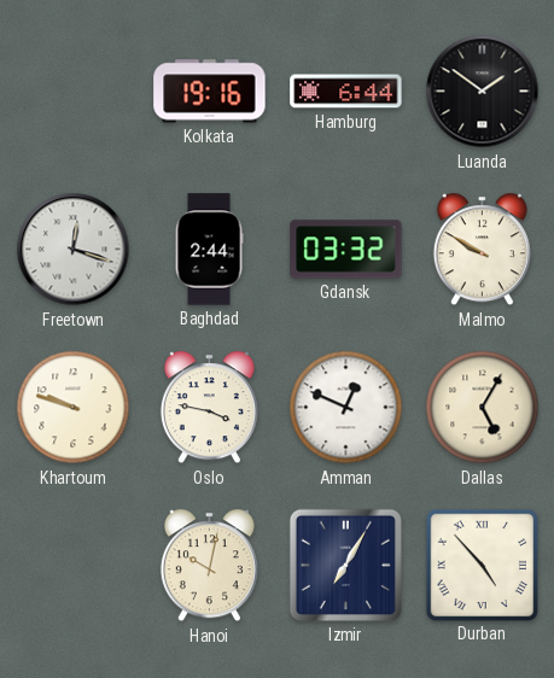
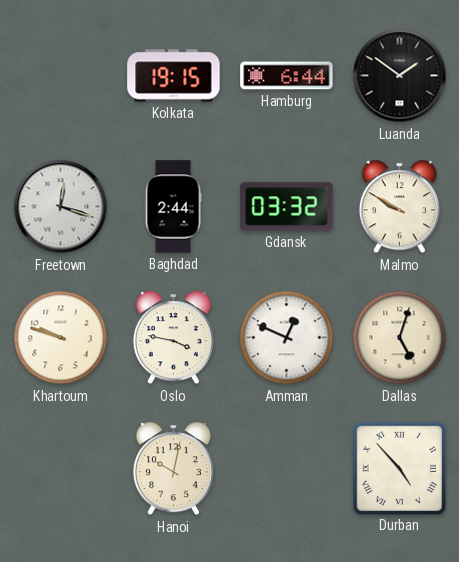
Kolkata: 19:16 -> 19:15
Dallas: 5:05 -> 5:03
Izmir: 7:05 -> none
